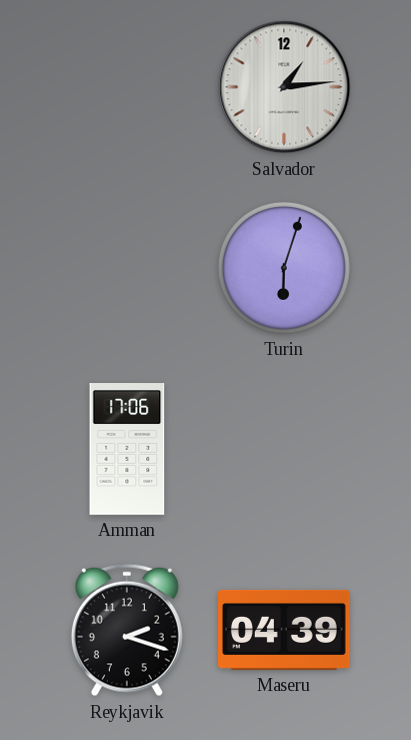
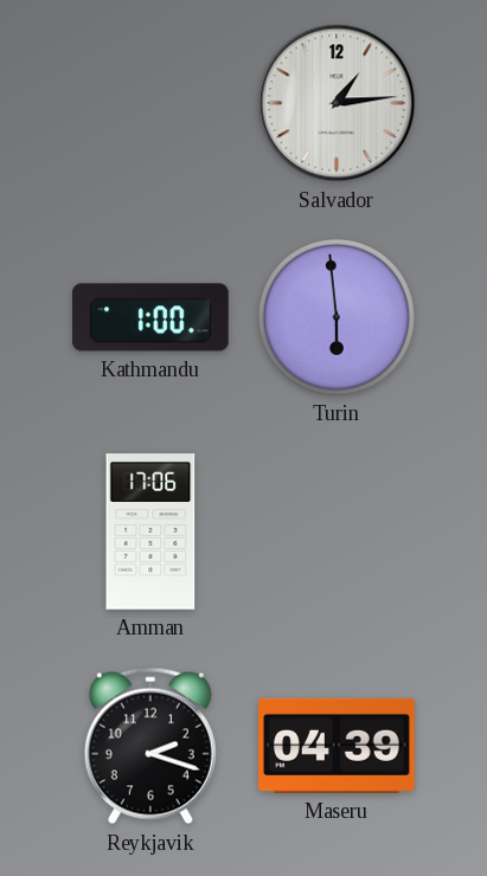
Kathmandu: none -> 1:00
Turin: 6:03 -> 5:59
